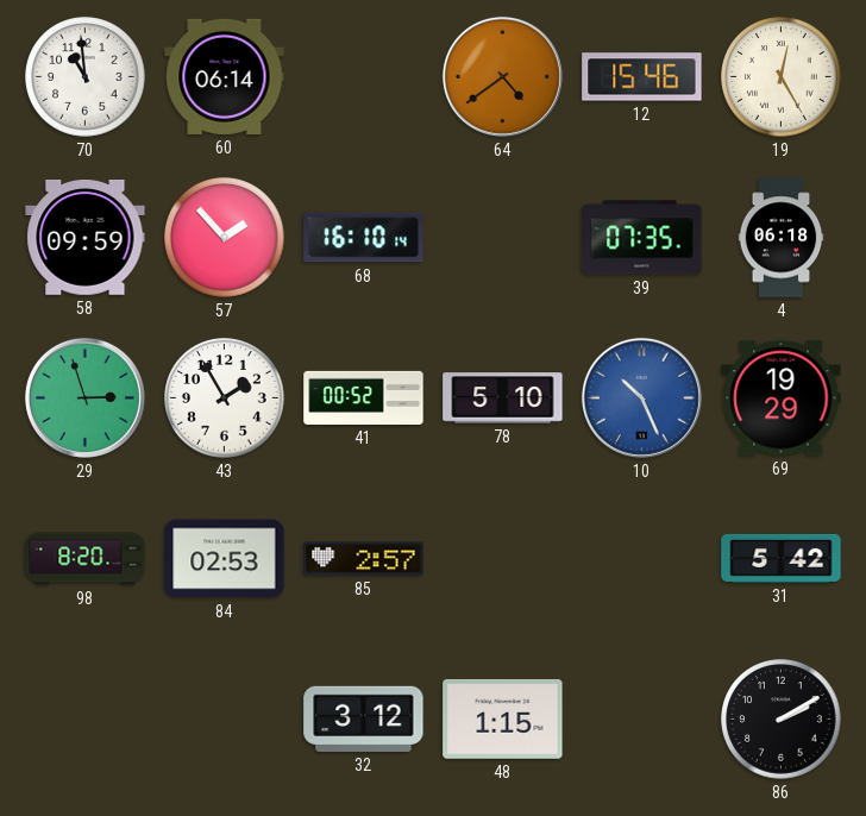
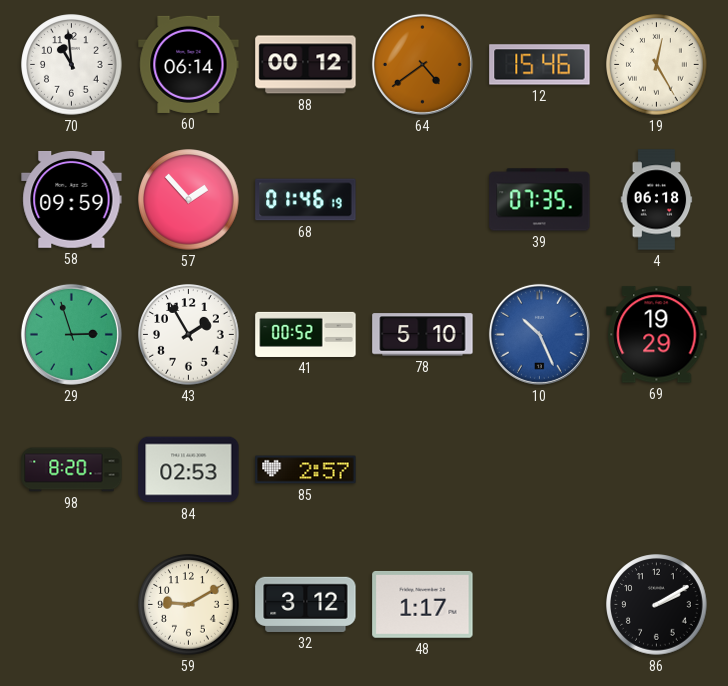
88: none -> 00:12
68: 16:10 -> 01:46
31: 5:42 -> none
59: none -> 9:10
48: 1:15 -> 1:17
